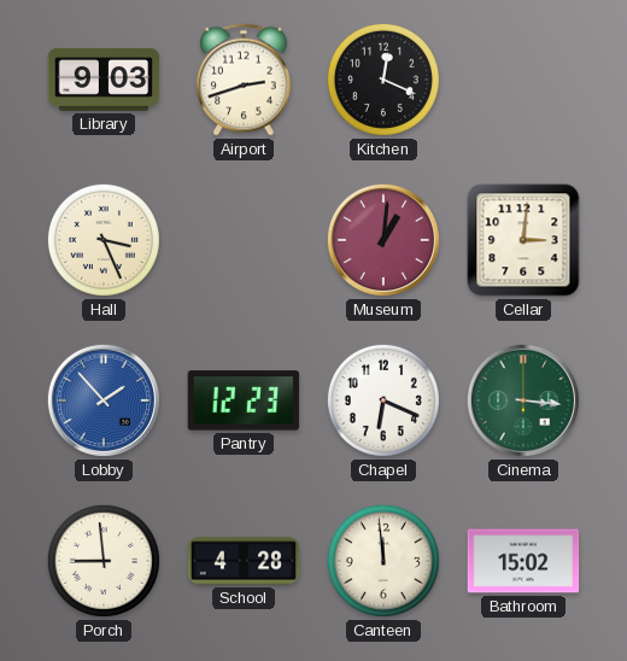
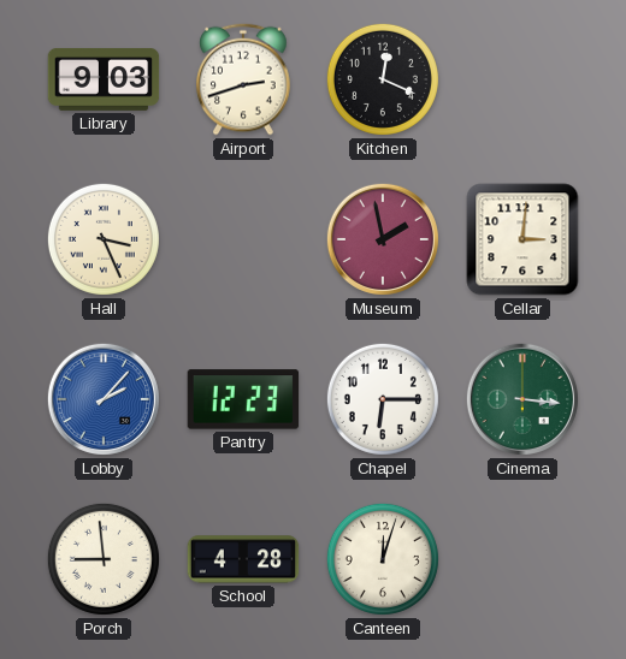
Museum: 1:01 -> 1:58
Lobby: 1:53 -> 2:07
Chapel: 6:19 -> 6:15
Canteen: 11:59 -> 12:03
Bathroom: 15:02 -> none
